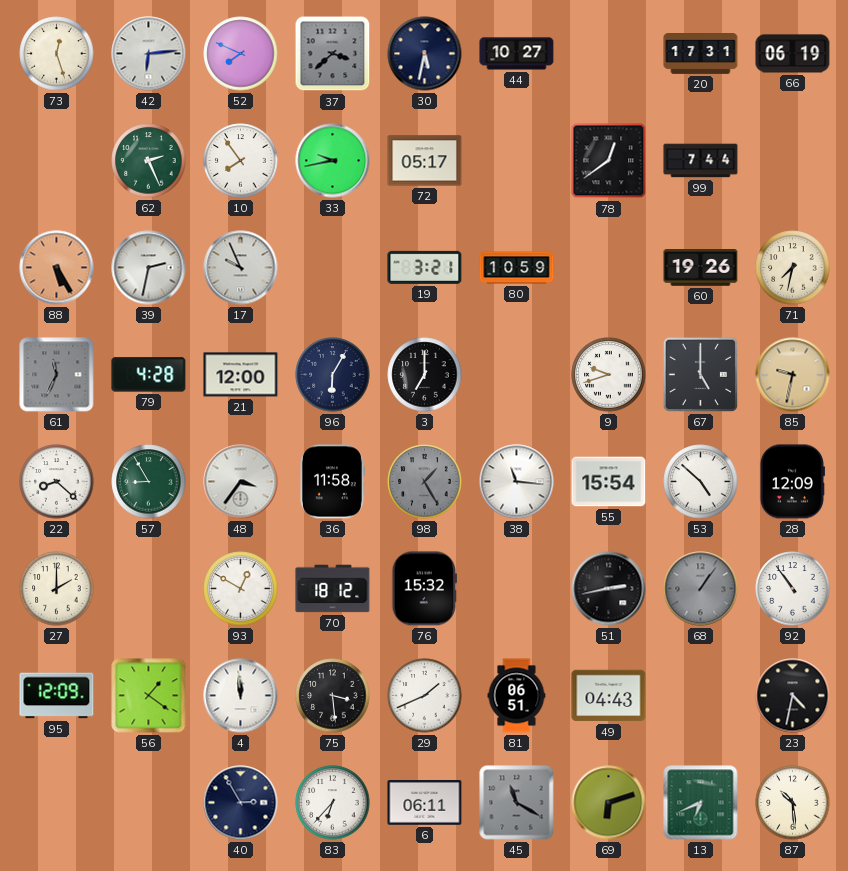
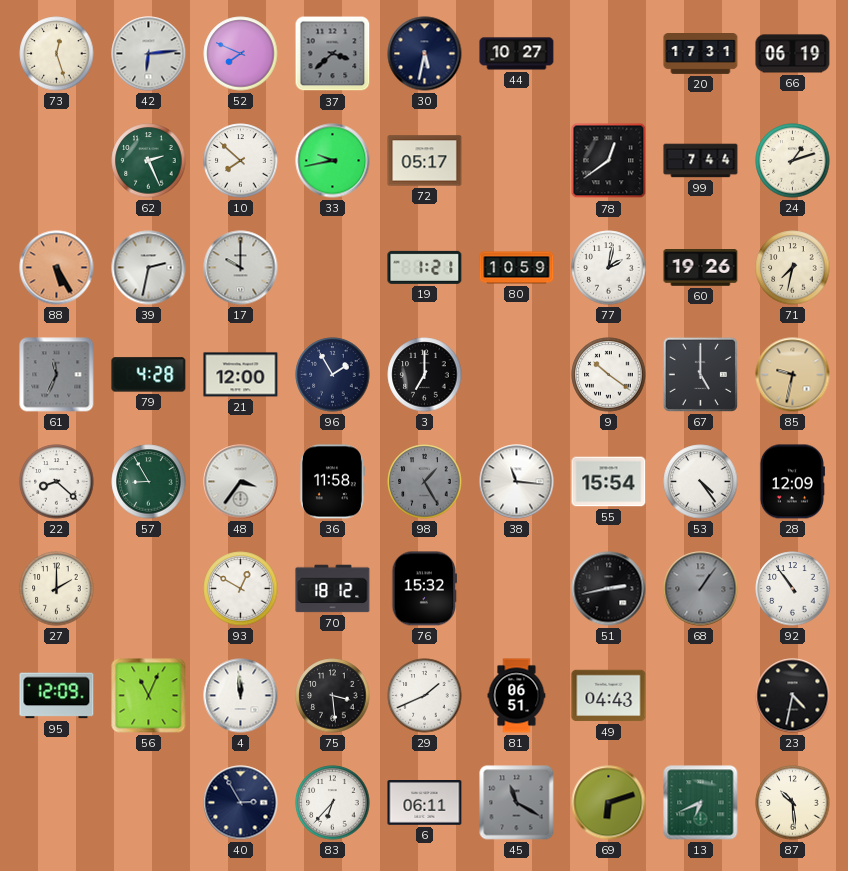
10: 7:54 -> 7:52
24: none -> 1:12
17: 9:56 -> 10:00
19: 3:21 -> 1:21
77: none -> 2:02
96: 6:05 -> 1:55
9: 9:42 -> 10:21
53: 4:52 -> 4:24
56: 1:21 -> 11:04
